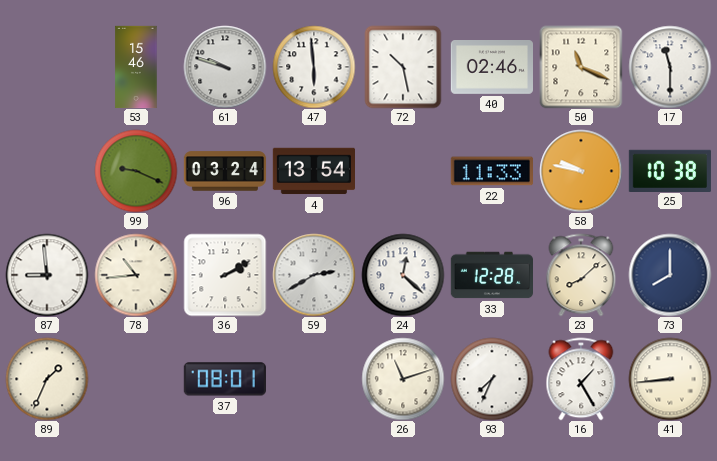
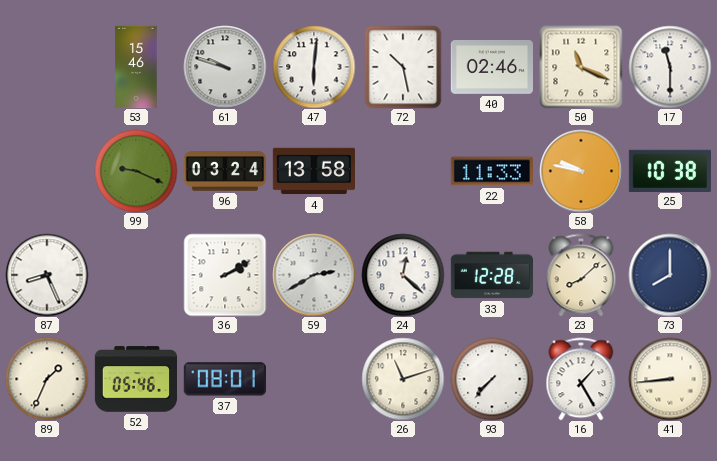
47: 5:59 -> 6:01
4: 13:54 -> 13:58
87: 8:59 -> 8:26
78: 10:44 -> none
52: none -> 05:46
93: 7:34 -> 7:37
